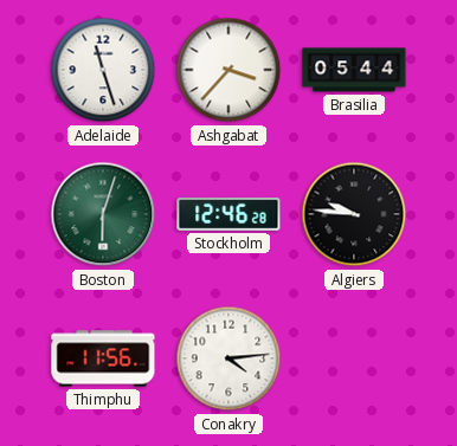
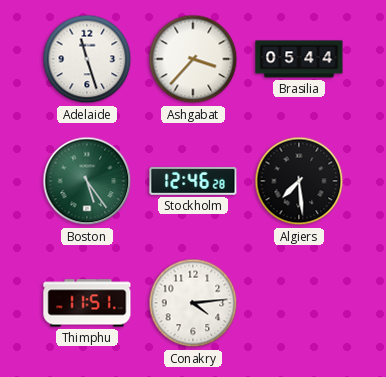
Boston: 6:03 -> 5:24
Algiers: 9:46 -> 7:29
Thimphu: 11:56 -> 11:51
